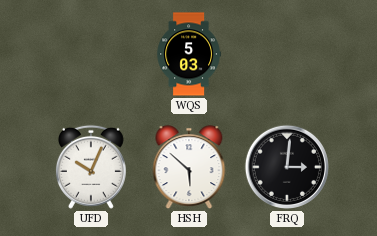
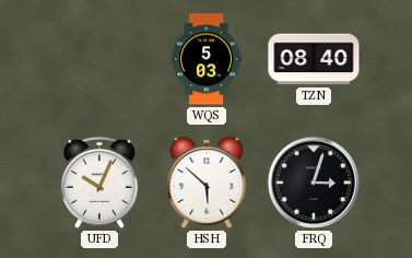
TZN: none -> 08:40
FRQ: 3:01 -> 3:03
